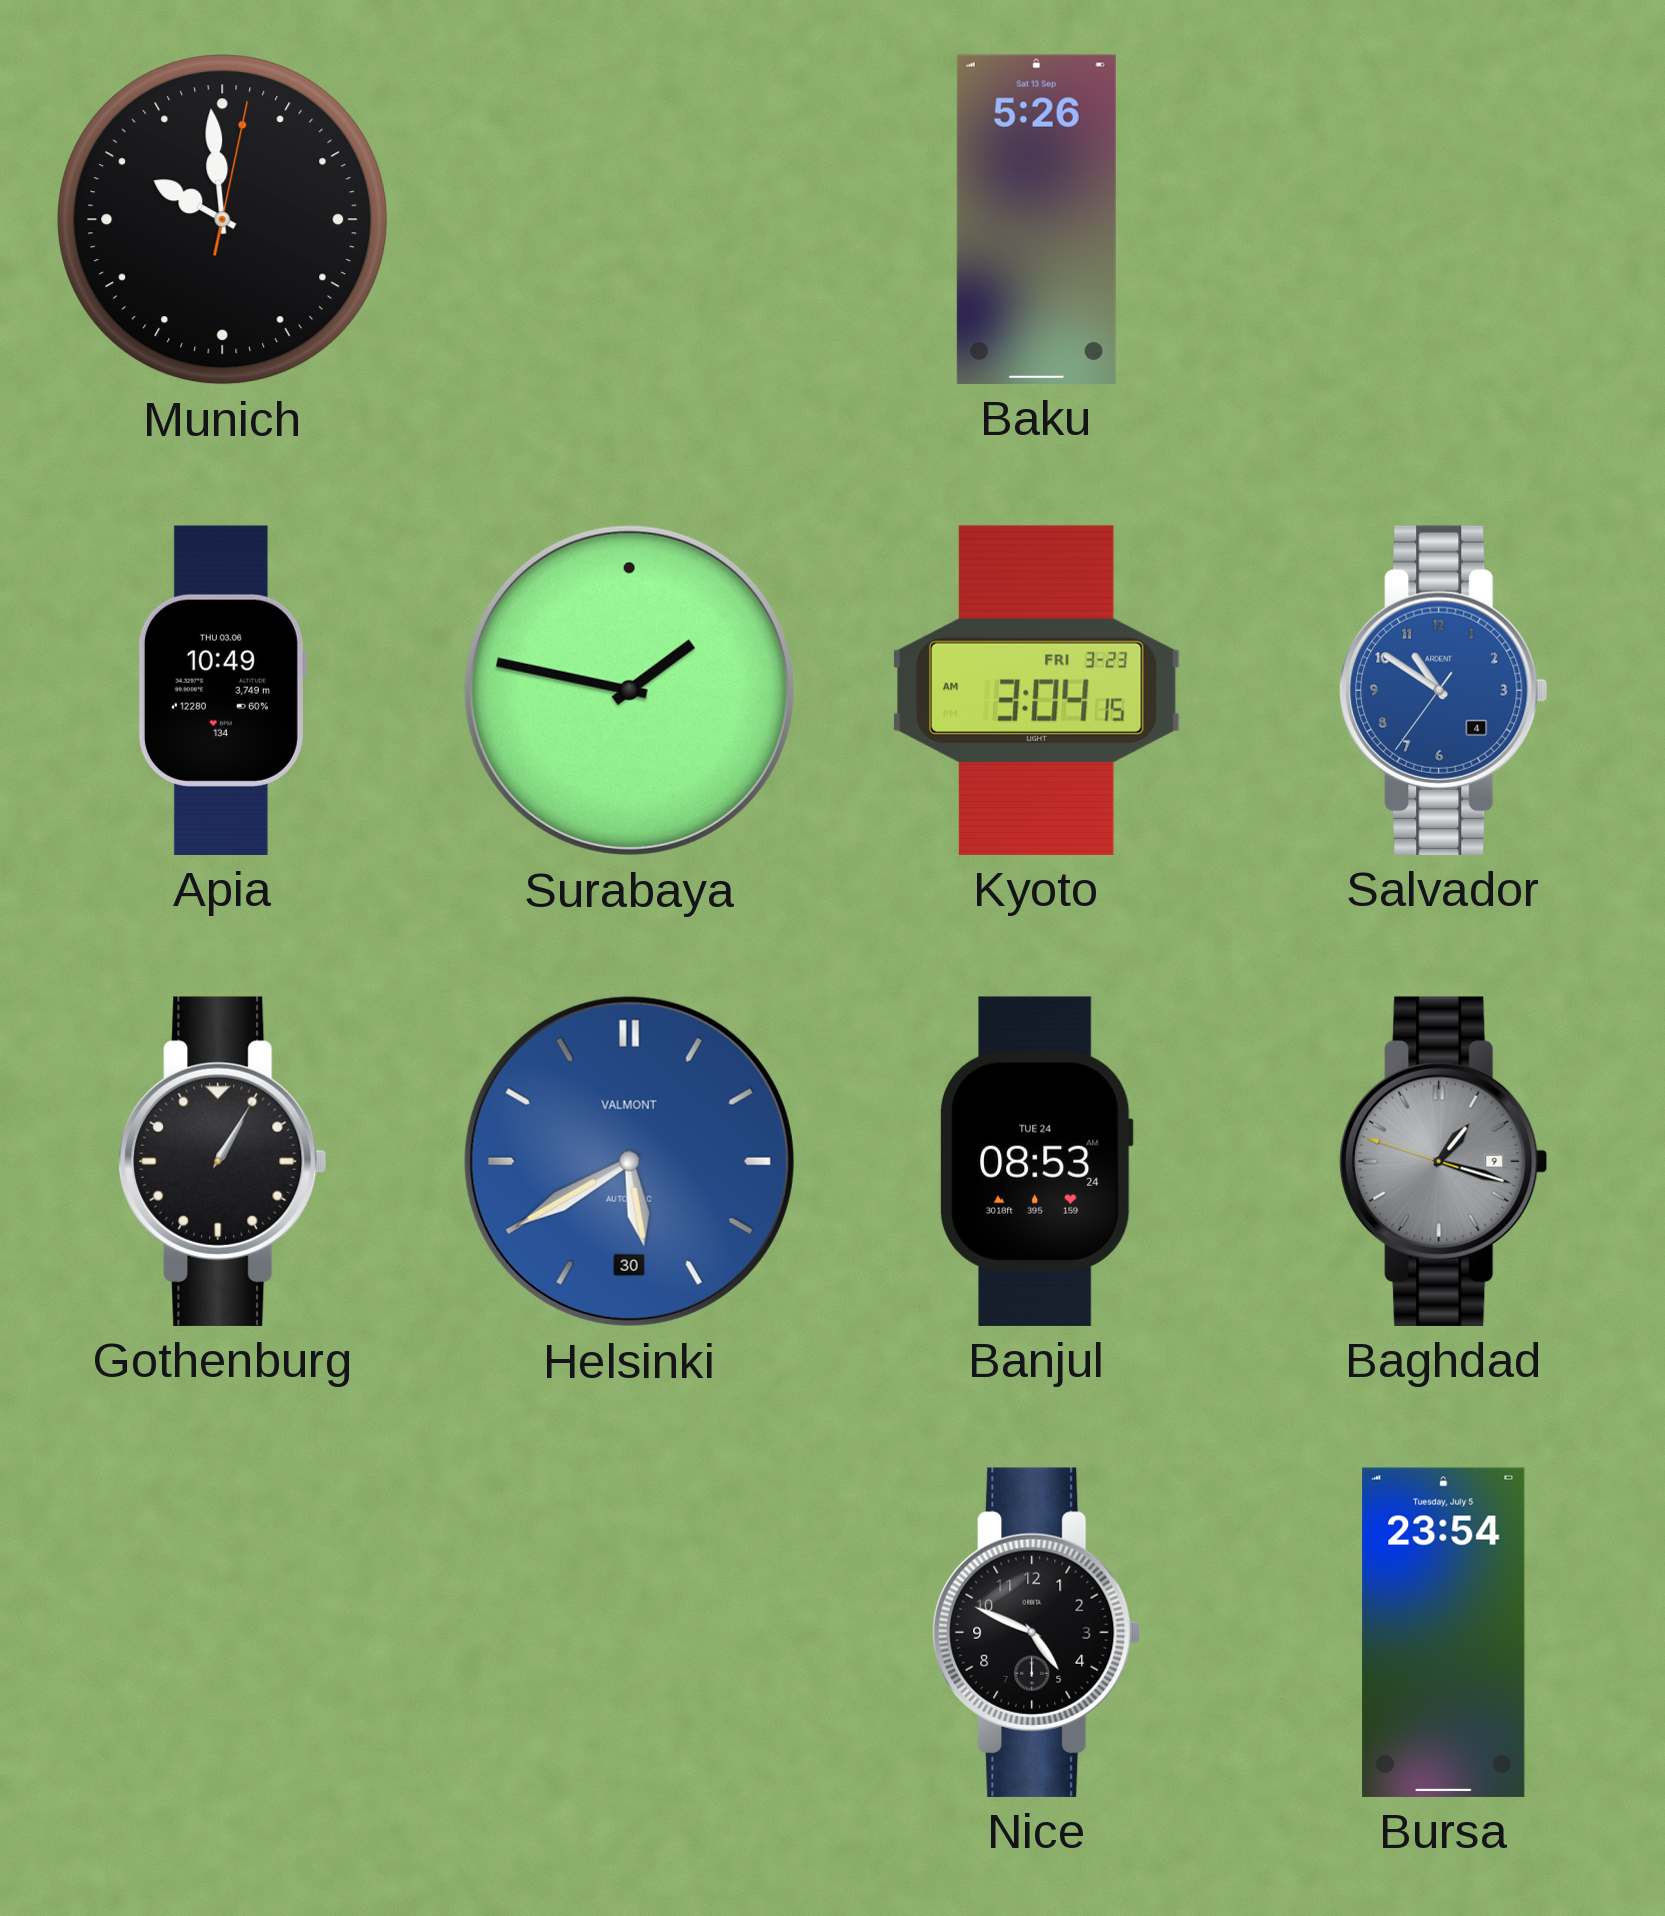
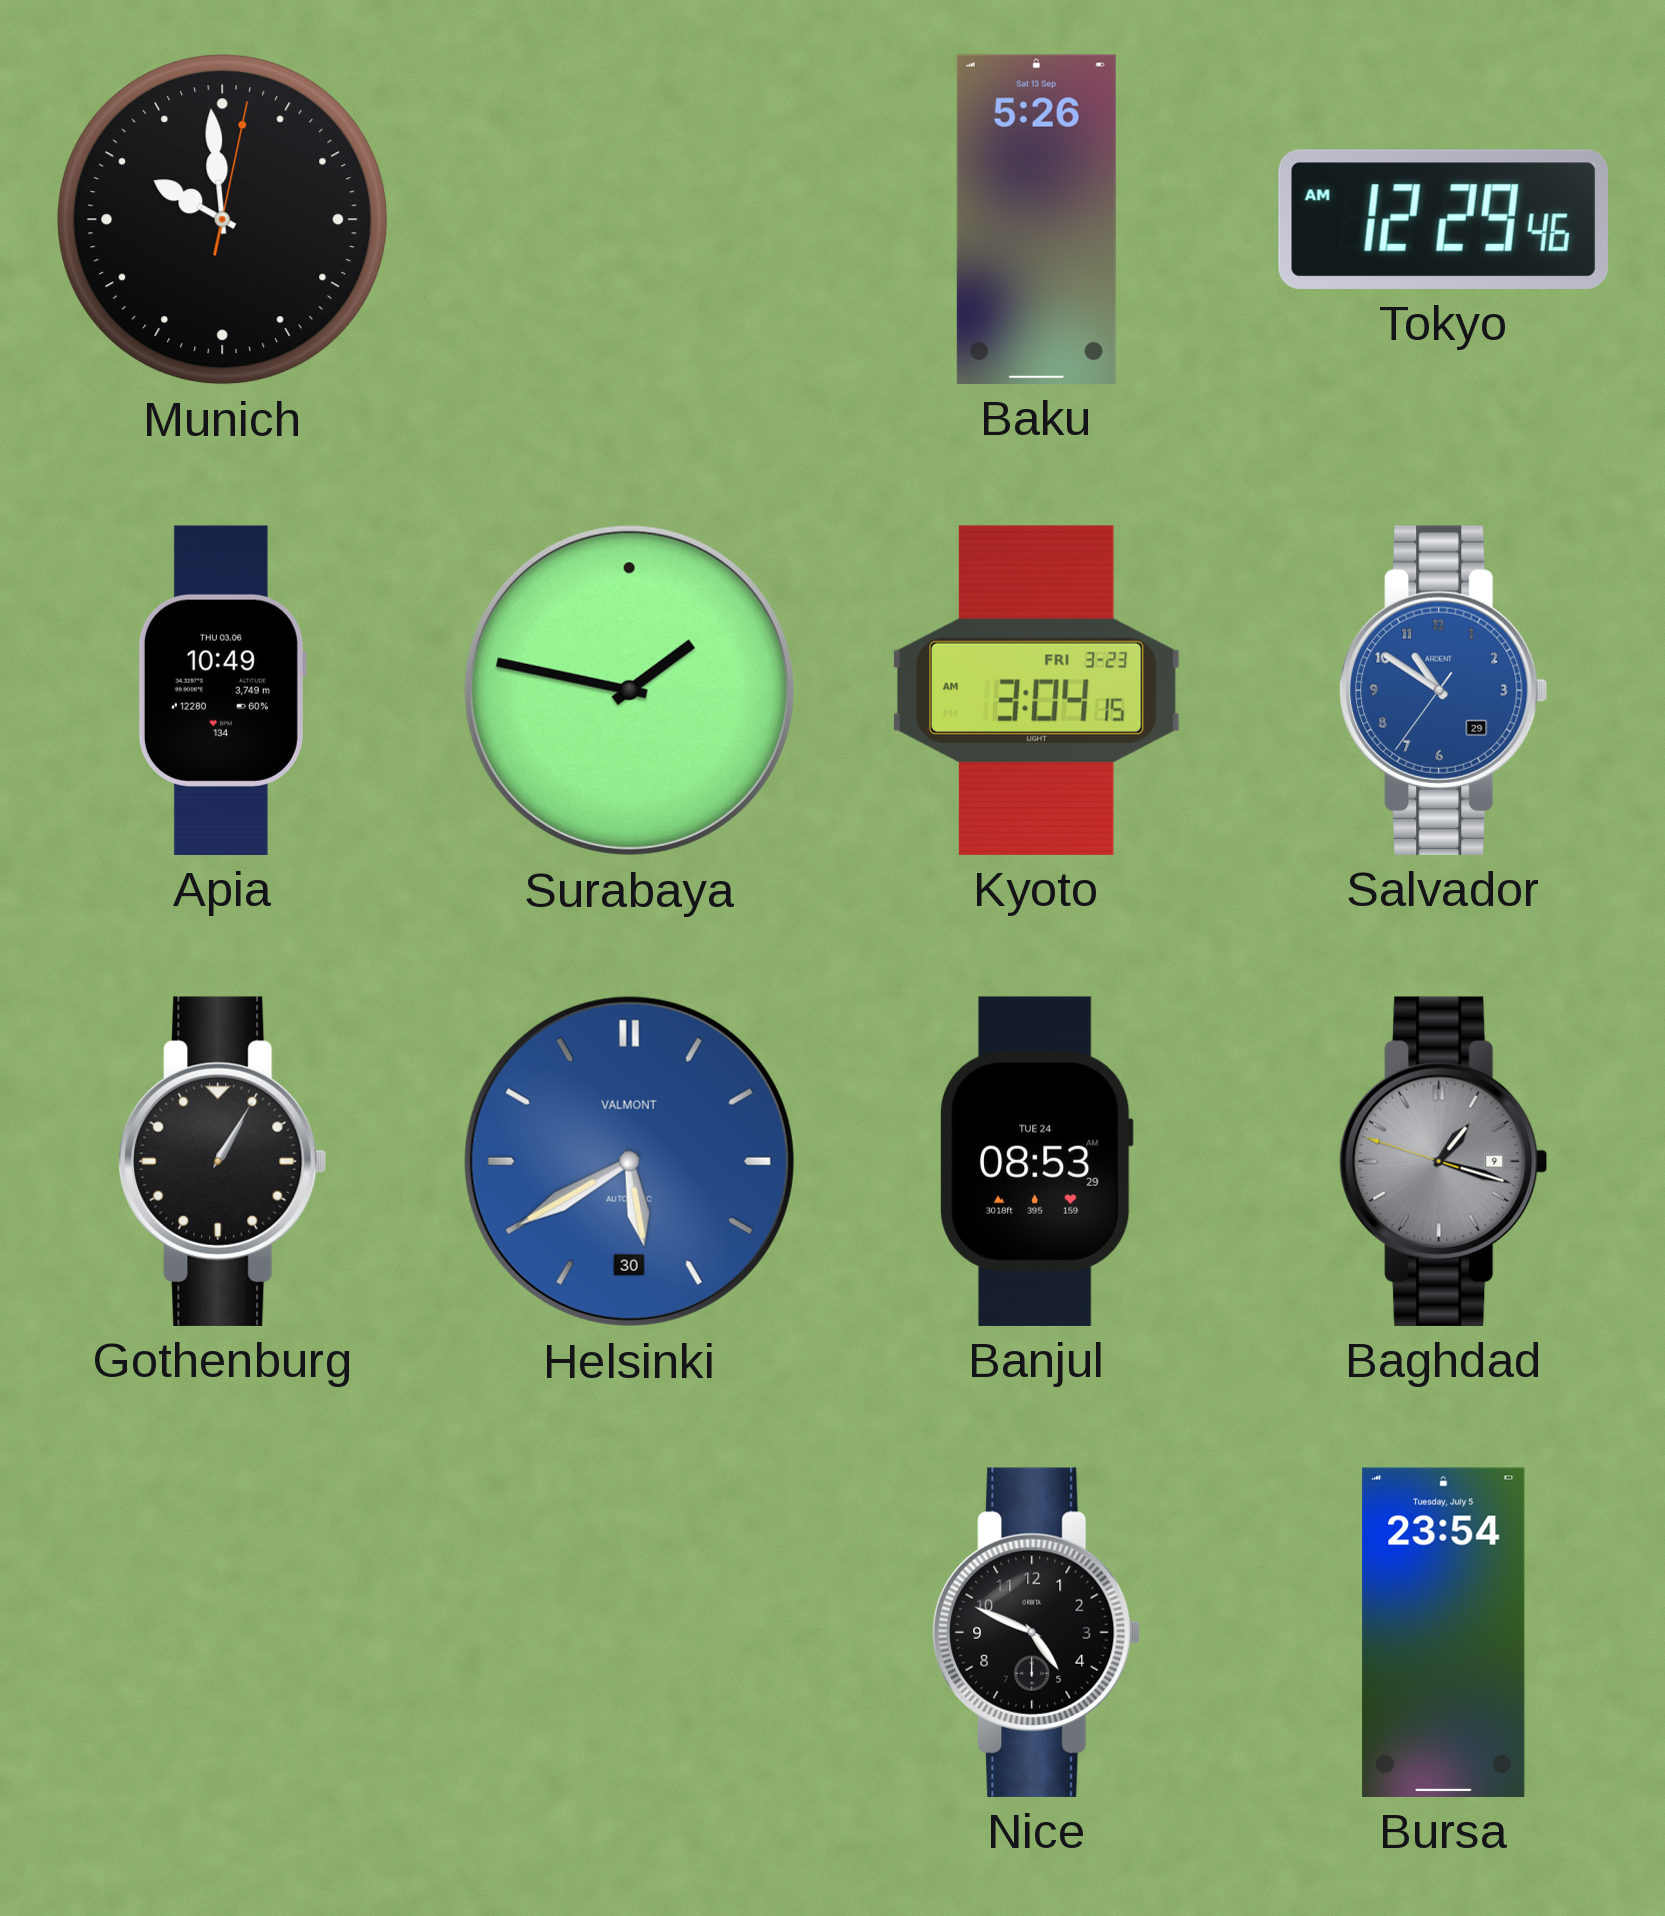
Tokyo: none -> 12:29
Salvador date: 4 -> 29
Banjul: 08:53:24 -> 08:53:29
